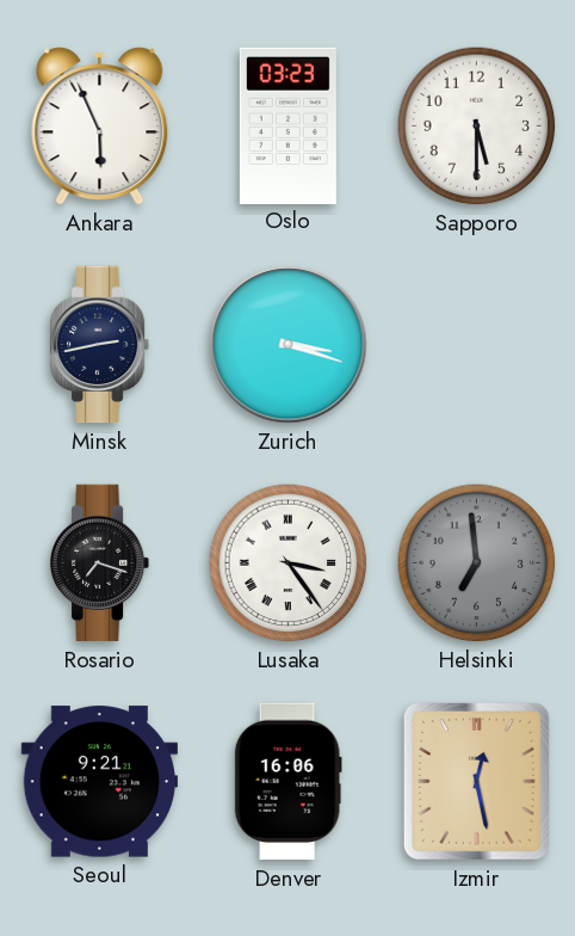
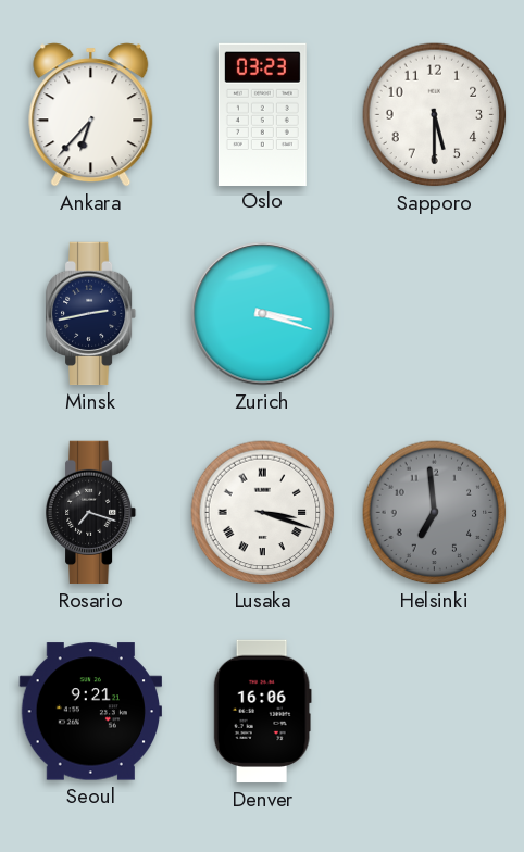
Ankara: 5:56 -> 6:37
Lusaka: 3:24 -> 3:18
Izmir: 12:28 -> none
